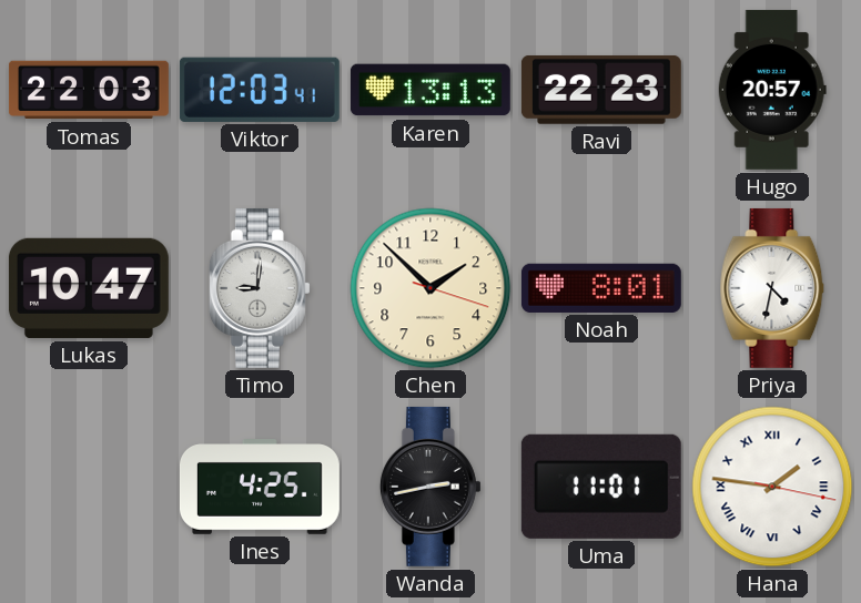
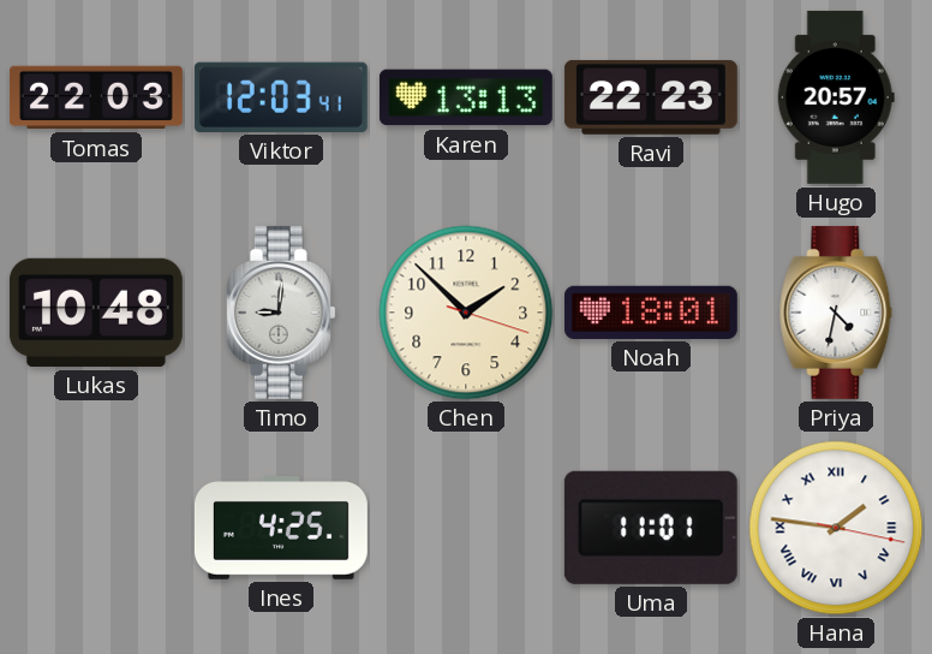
Lukas: 10:47 -> 10:48
Noah: 8:01 -> 18:01
Wanda: 2:43 -> none
